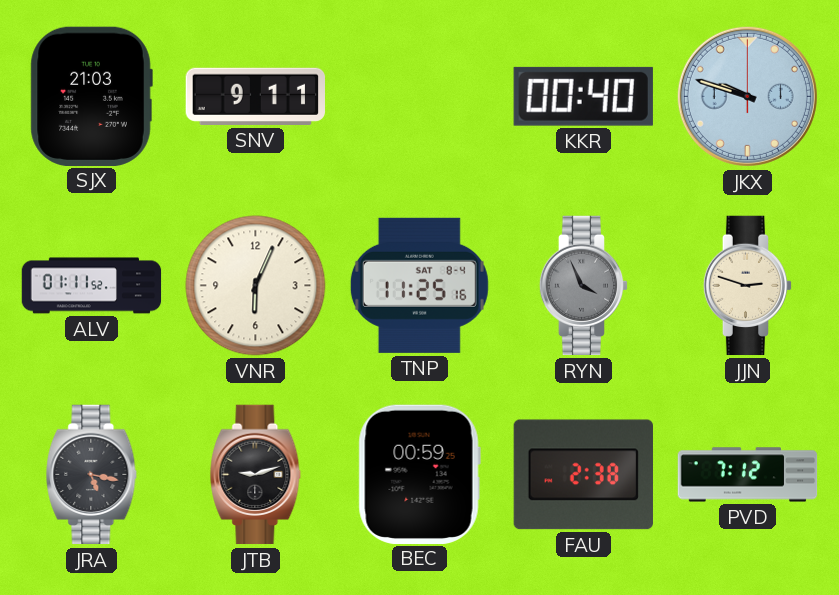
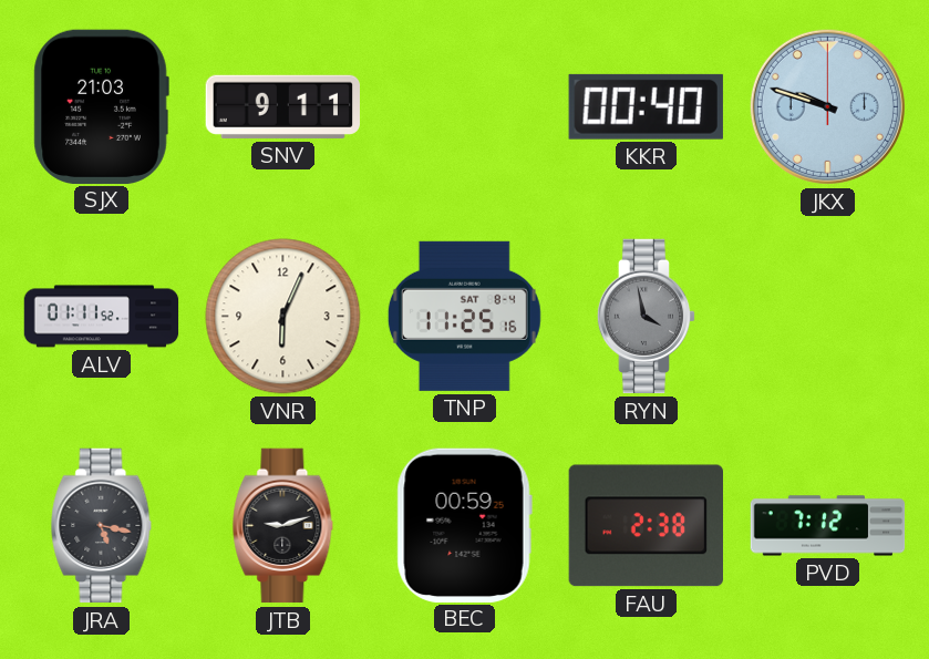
RYN: 3:56 -> 3:58
JJN: 2:48 -> none
